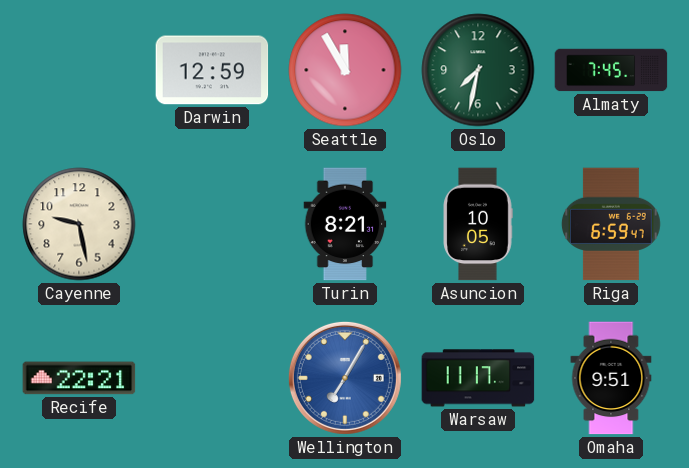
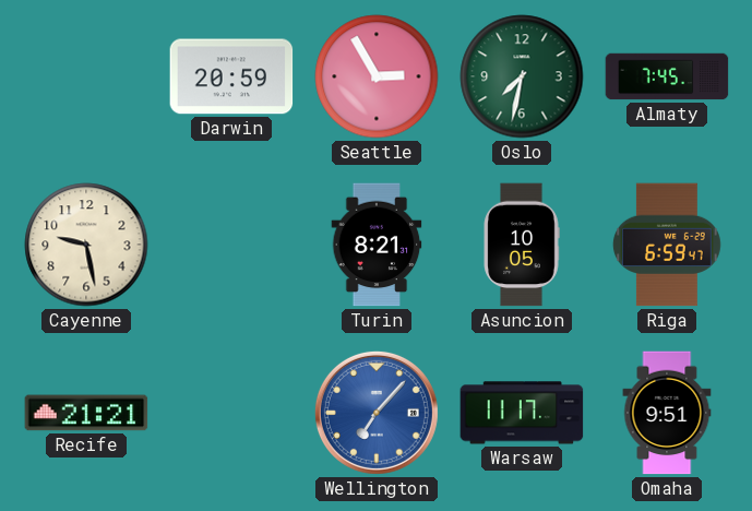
Darwin: 12:59 -> 20:59
Seattle: 11:55 -> 2:55
Recife: 22:21 -> 21:21
Wellington: 7:05 -> 7:07
